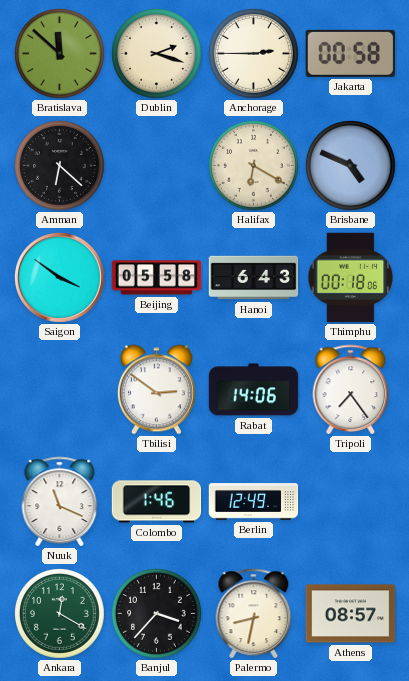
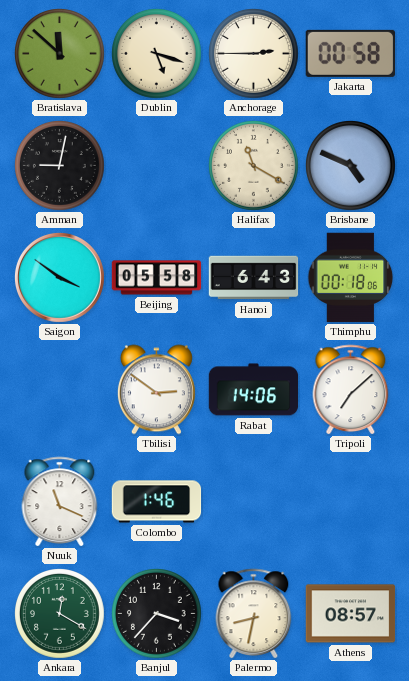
Dublin: 2:18 -> 5:18
Amman: 6:22 -> 9:02
Halifax: 6:20 -> 11:20
Tripoli: 7:24 -> 7:08
Berlin: 12:49 -> none
